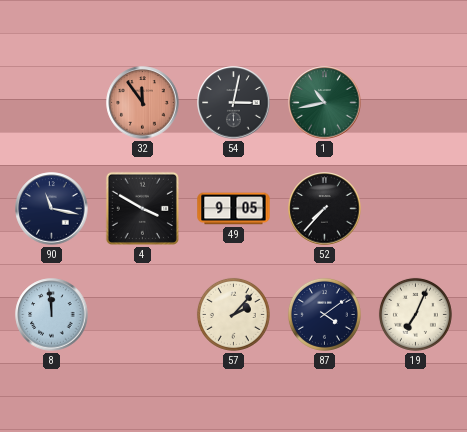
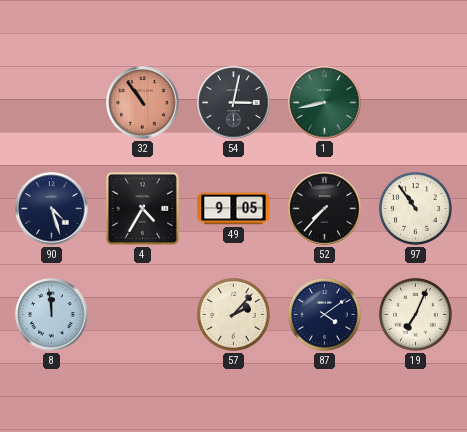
32: 11:54 -> 10:54
1: 10:43 -> 8:43
90: 11:17 -> 4:27
4: 3:50 -> 4:35
97: none -> 10:54
